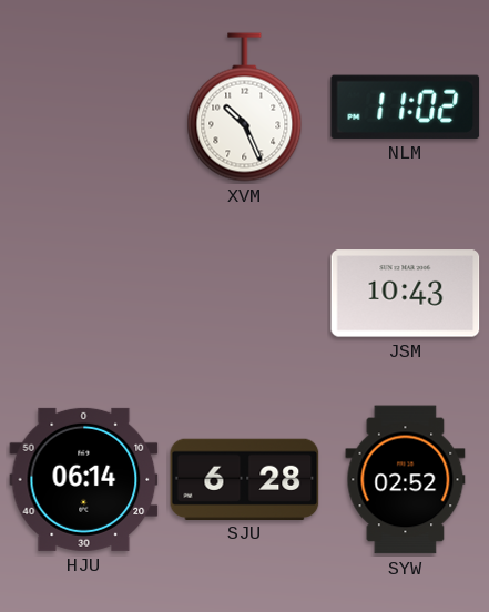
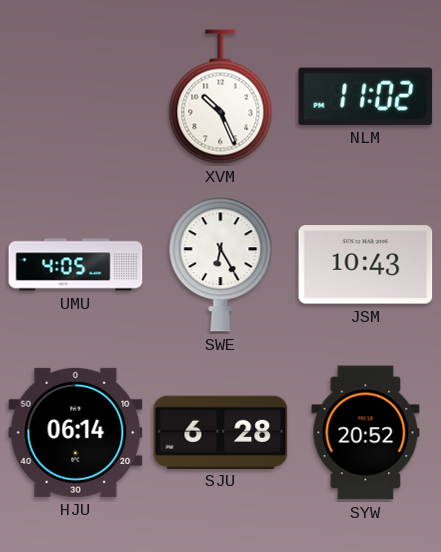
UMU: none -> 4:05
SWE: none -> 6:25
SYW: 02:52 -> 20:52
